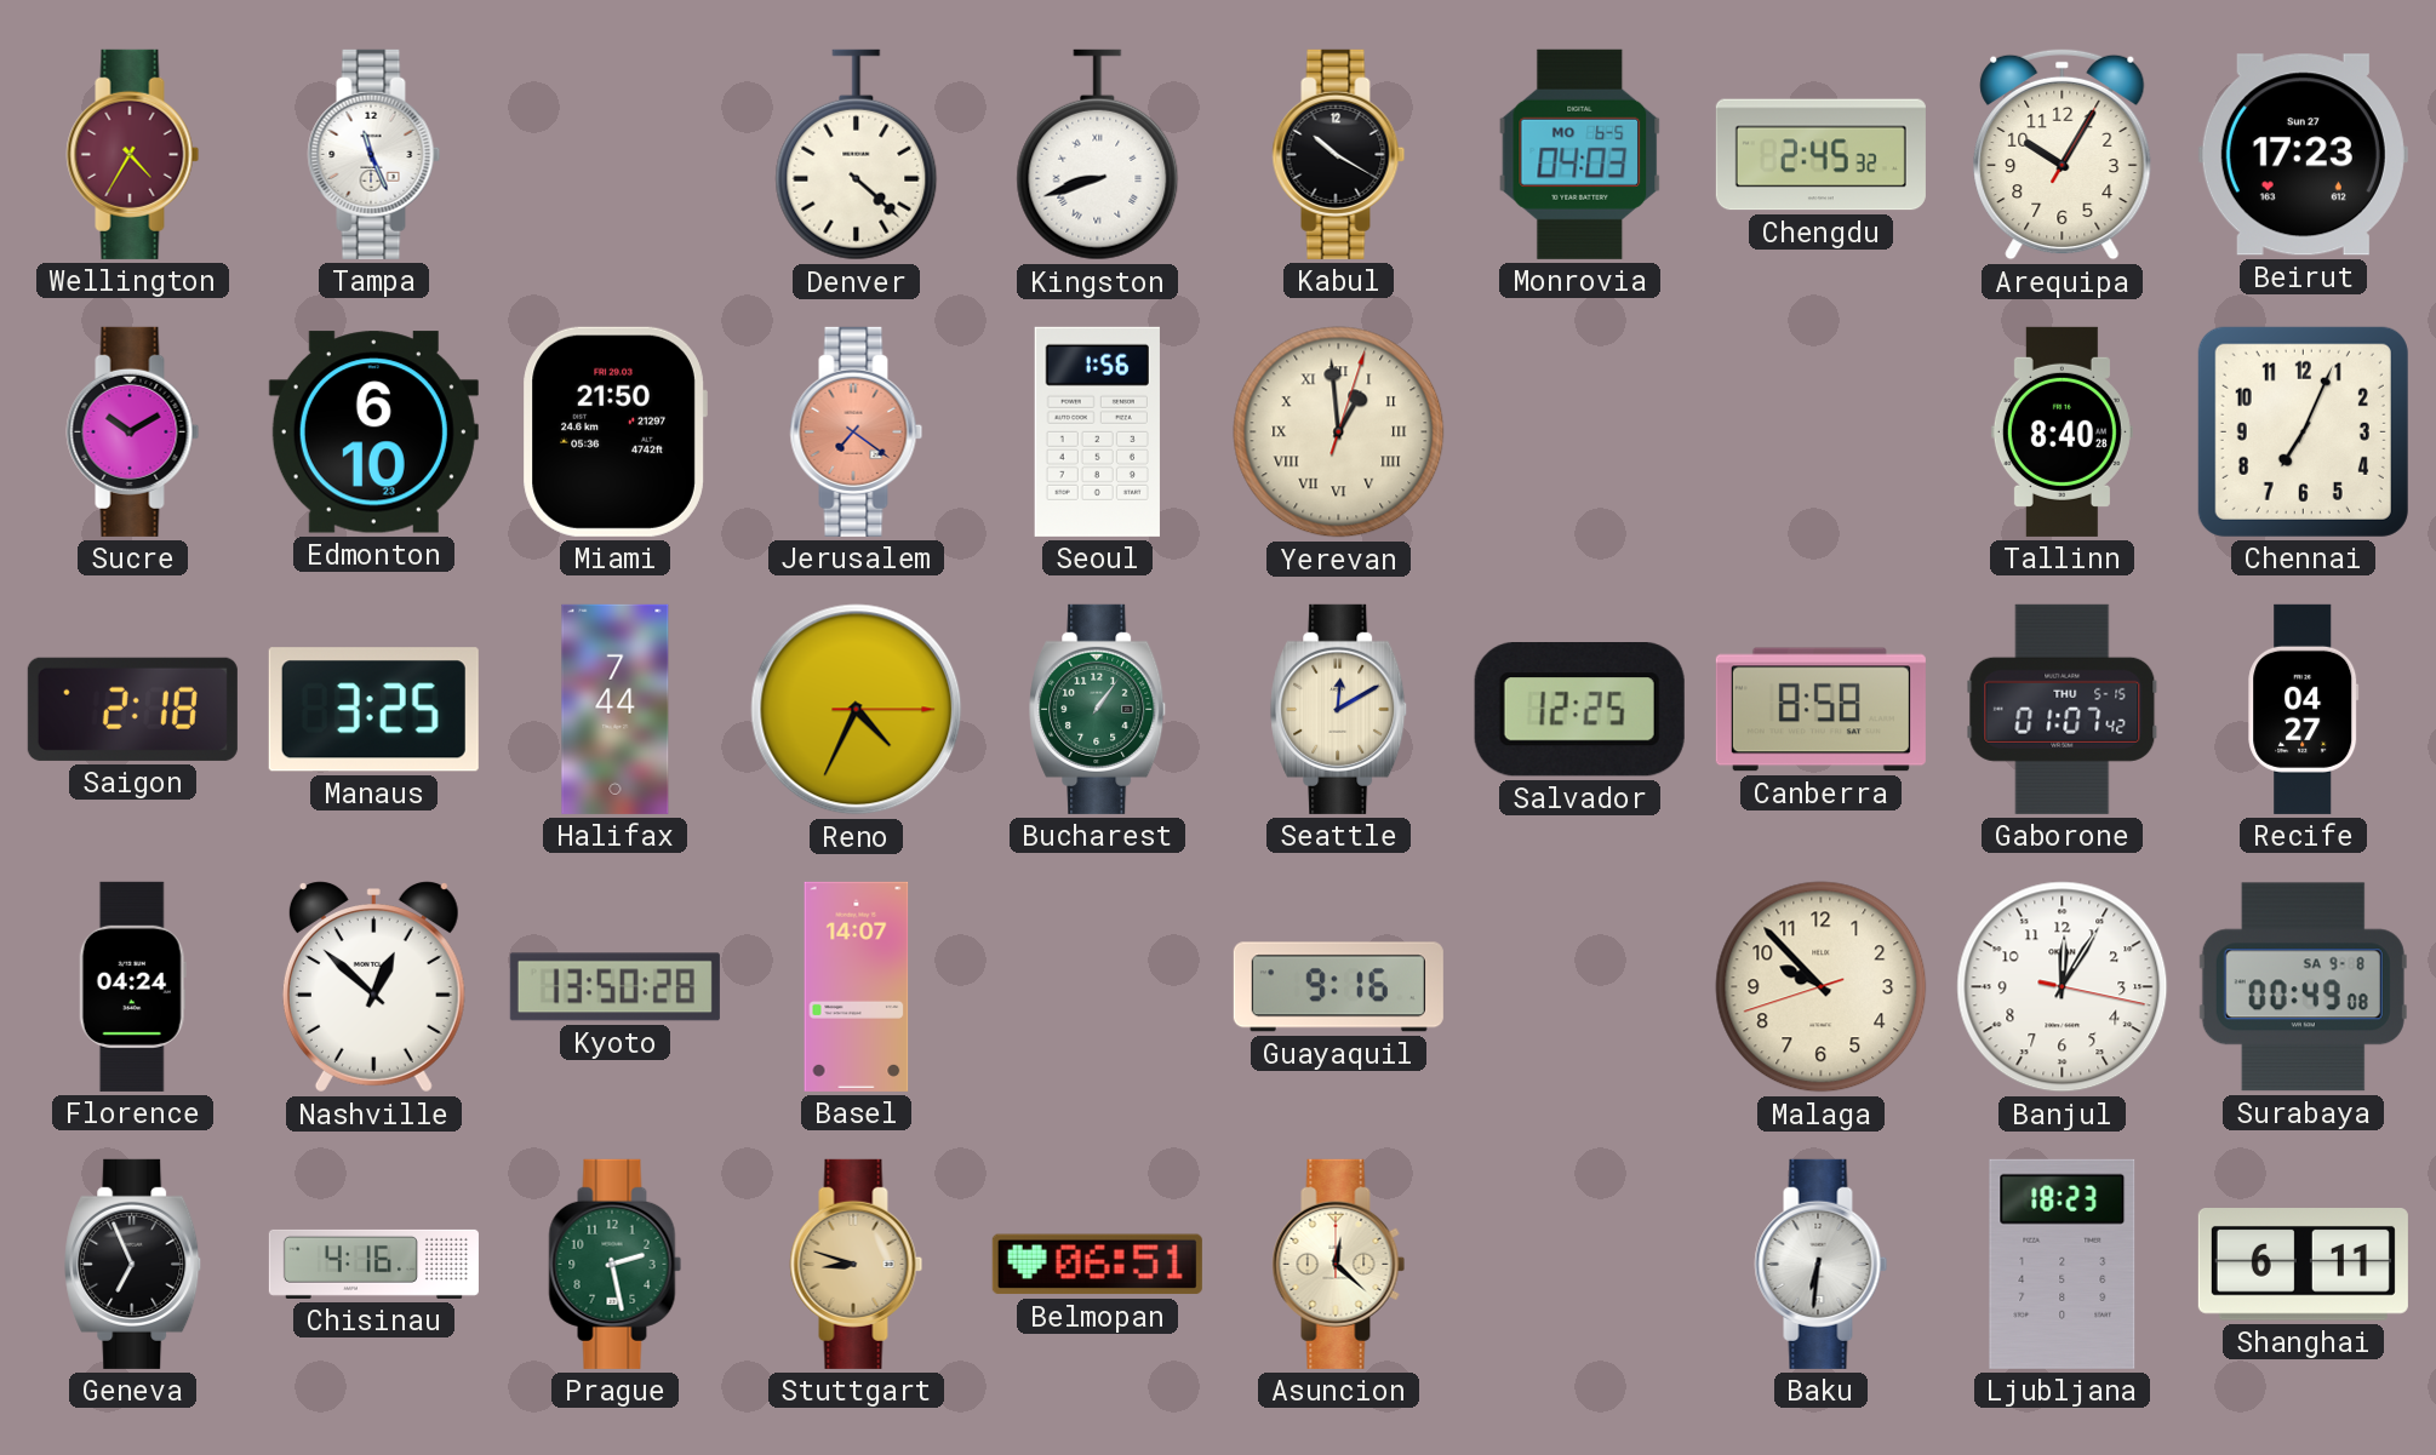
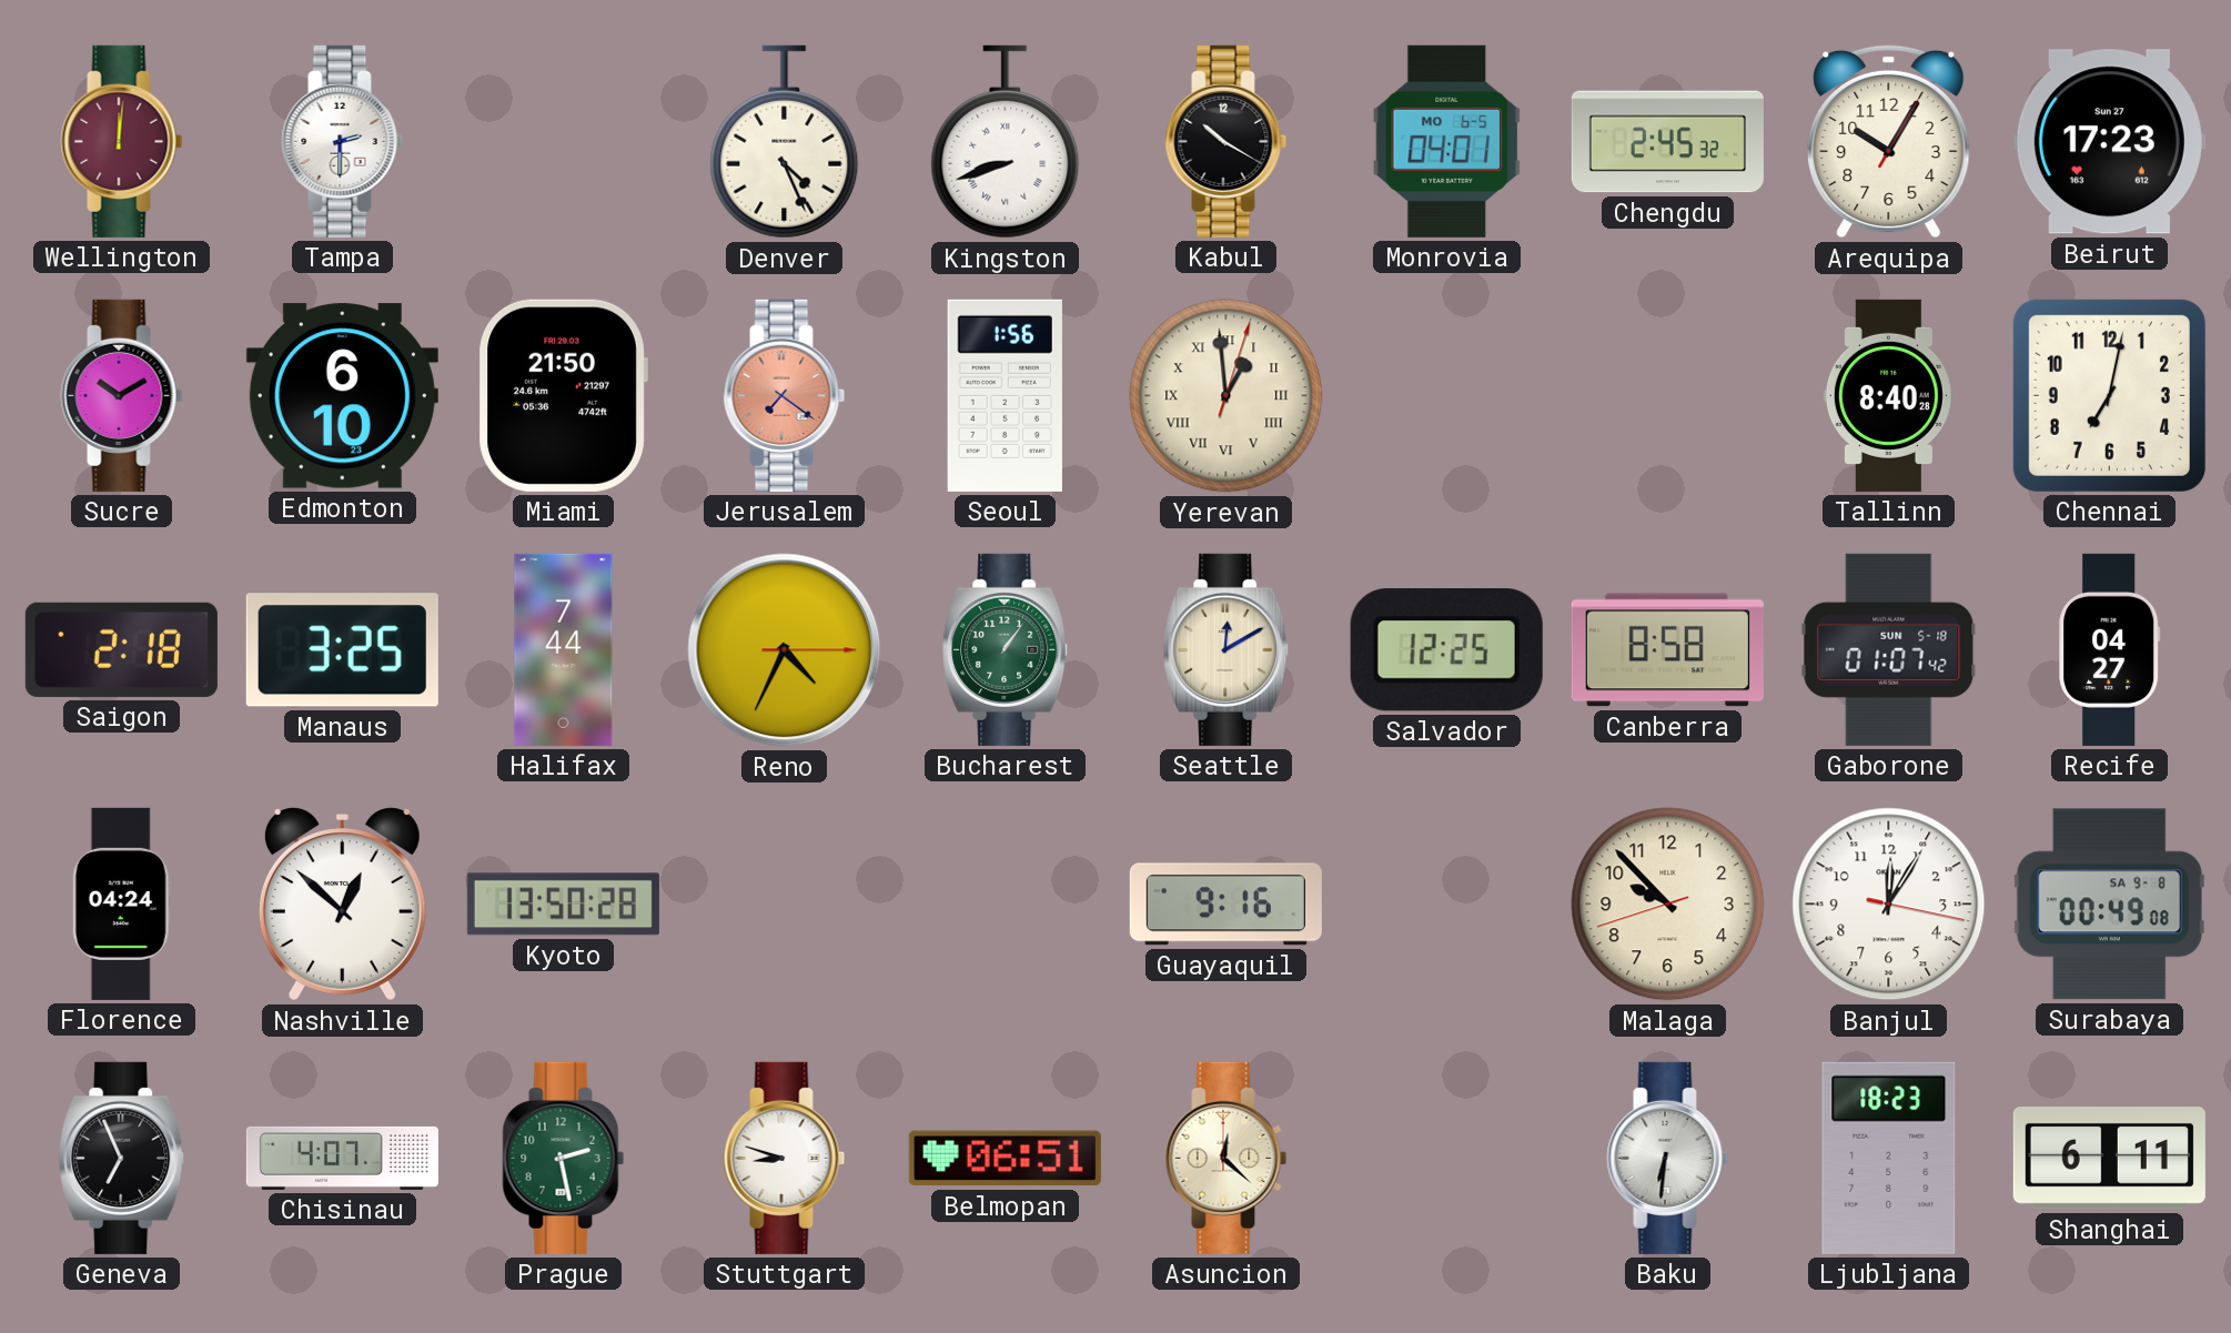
Wellington: 4:35 -> 12:01
Tampa: 11:26 -> 2:30
Denver: 4:22 -> 4:26
Monrovia: 04:03 -> 04:01
Chennai: 7:04 -> 7:02
Gaborone date: THU 5-15 -> SUN 5-18
Basel: 14:07 -> none
Chisinau: 4:16 -> 4:07
Stuttgart dial: champagne -> white
